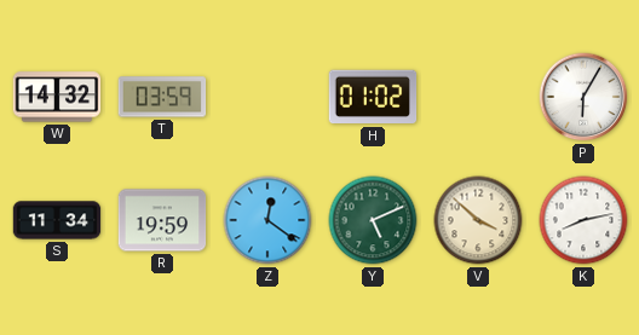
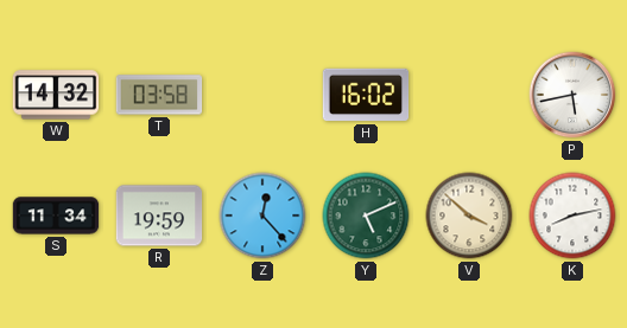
T: 03:59 -> 03:58
H: 01:02 -> 16:02
P: 6:05 -> 5:43
Z: 12:21 -> 12:23
